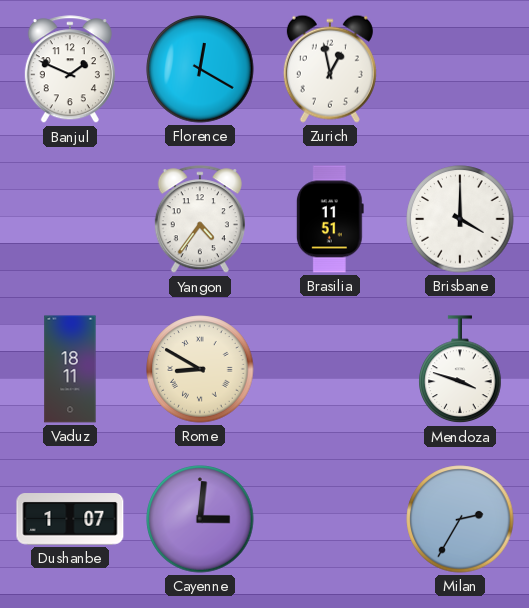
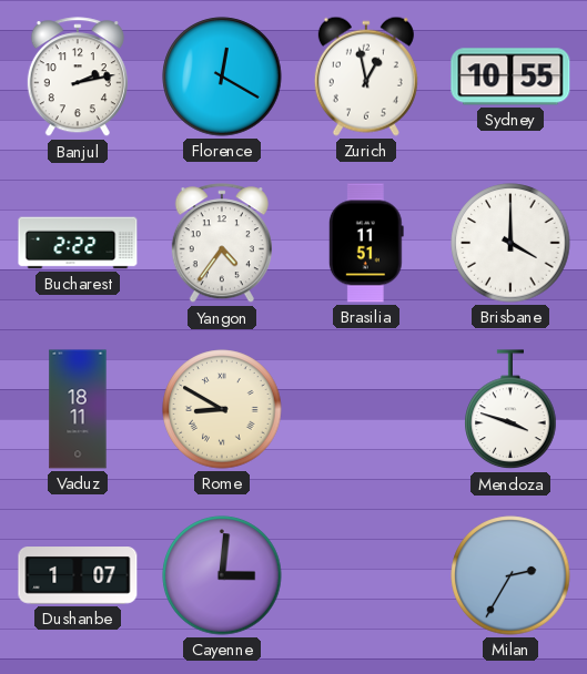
Banjul: 1:49 -> 2:13
Sydney: none -> 10:55
Bucharest: none -> 2:22
